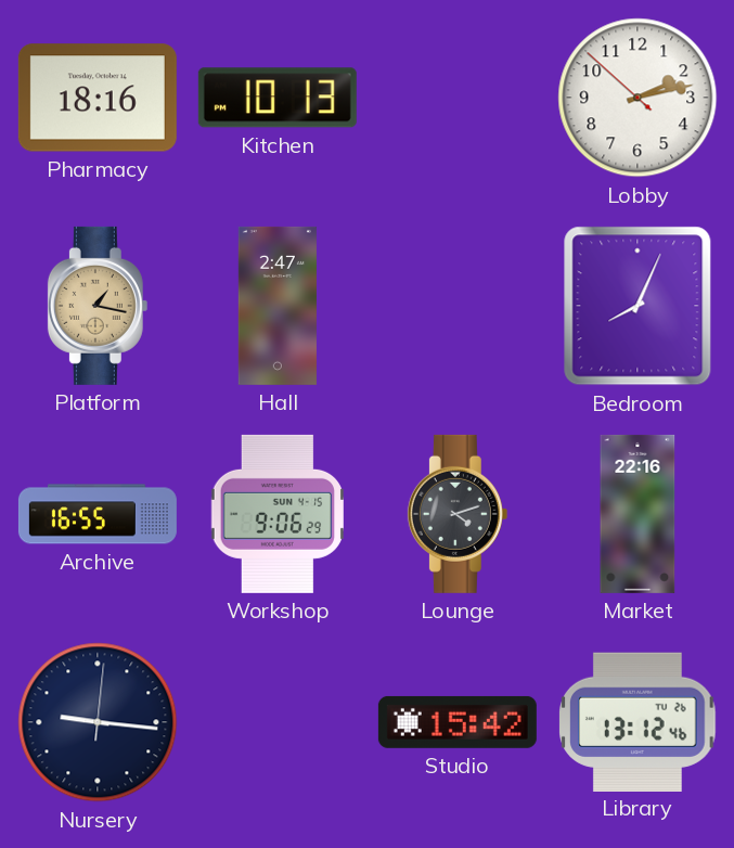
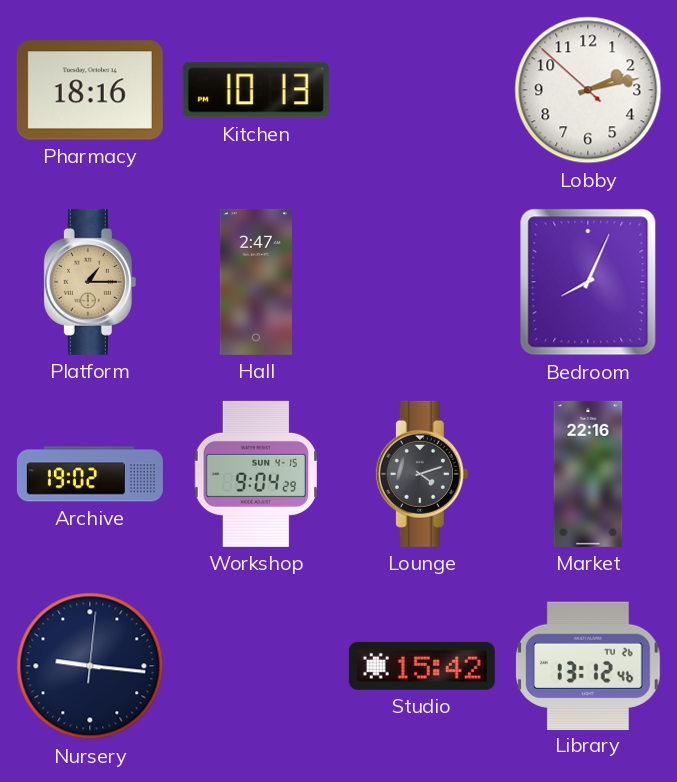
Platform: 1:17 -> 1:15
Archive: 16:55 -> 19:02
Workshop: 9:06 -> 9:04
